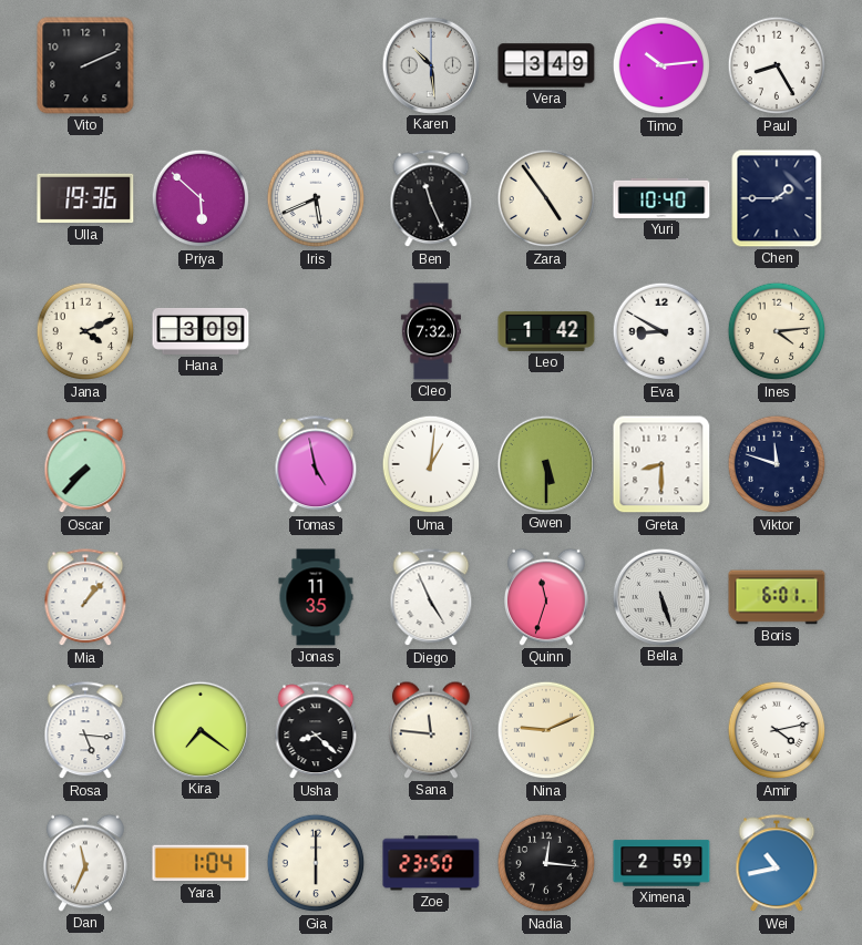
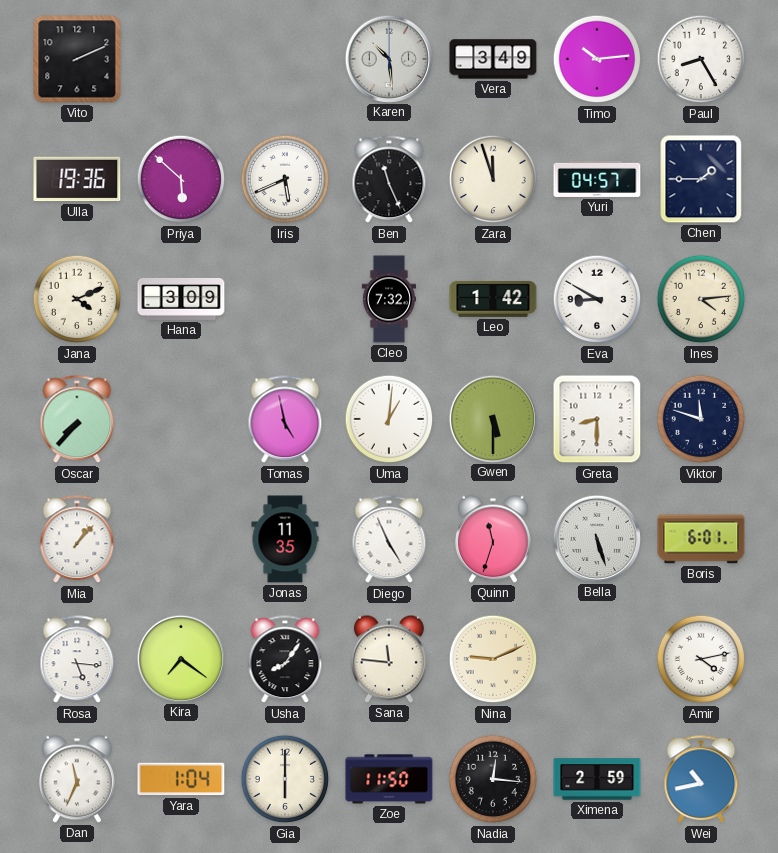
Zara: 4:54 -> 11:57
Yuri: 10:40 -> 04:57
Usha: 8:22 -> 8:06
Zoe: 23:50 -> 11:50
